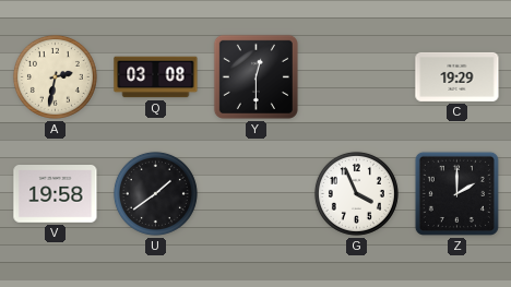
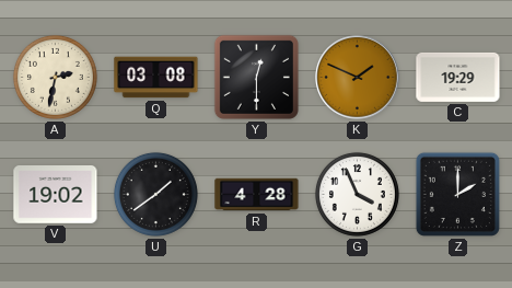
K: none -> 1:49
V: 19:58 -> 19:02
R: none -> 4:28
